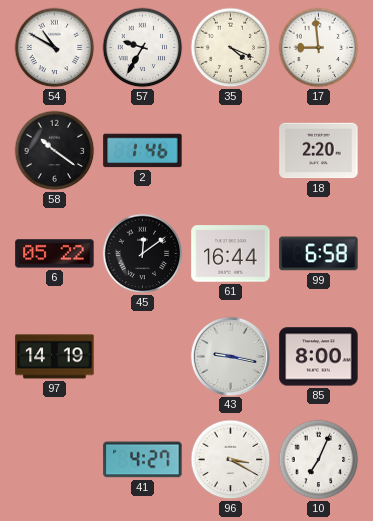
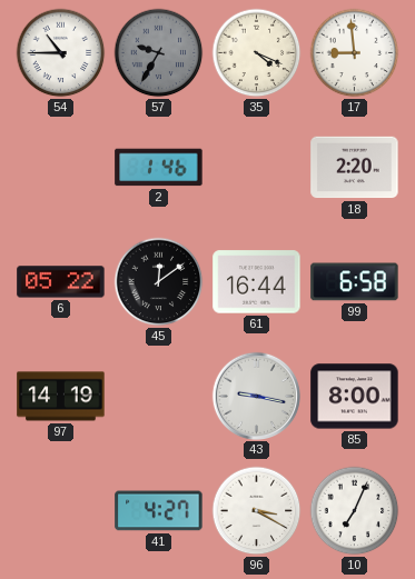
54: 10:50 -> 10:45
57 dial: white -> grey
58: 10:21 -> none
